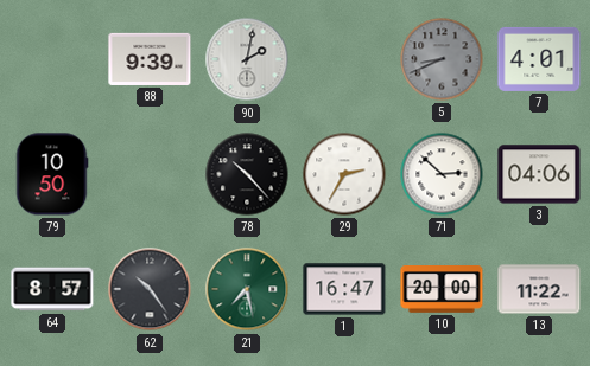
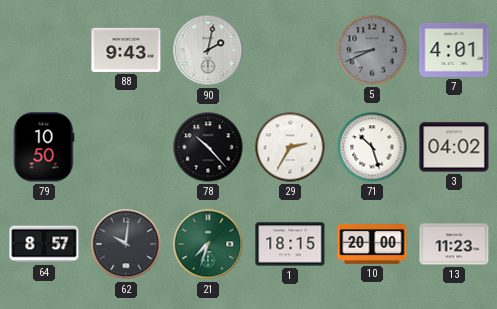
88: 9:39 -> 9:43
71: 2:52 -> 10:27
3: 04:06 -> 04:02
62: 10:24 -> 10:01
21: 7:28 -> 7:33
1: 16:47 -> 18:15
13: 11:22 -> 11:23
